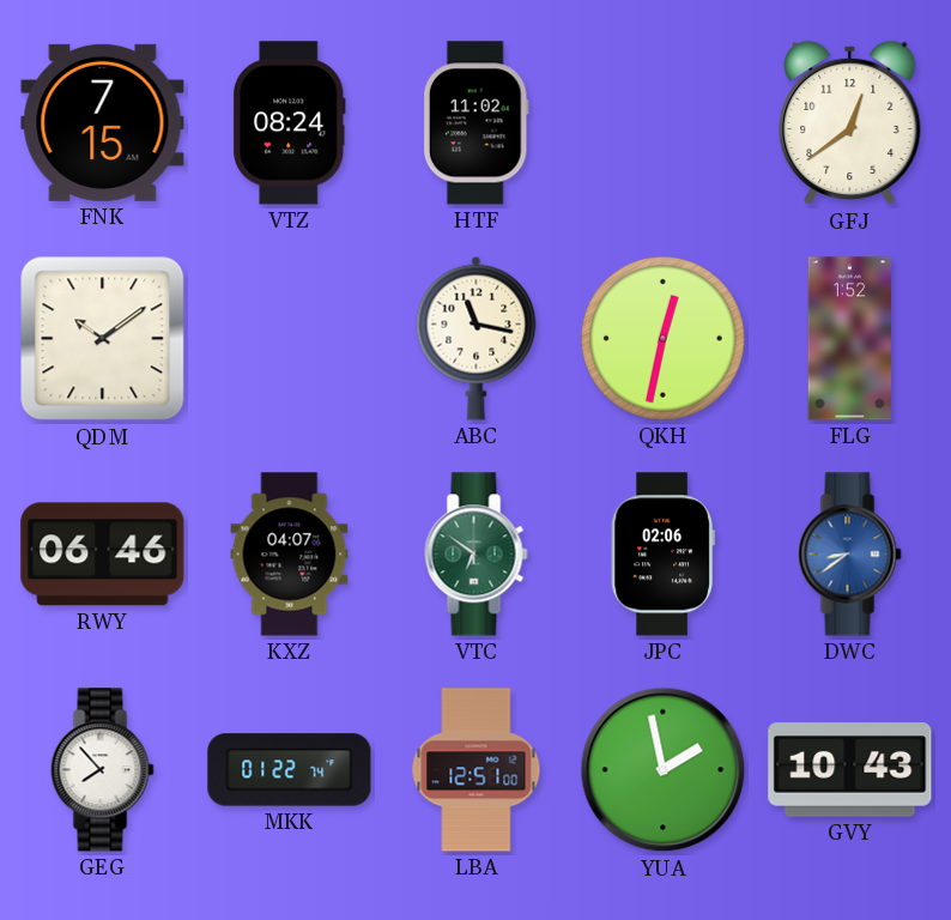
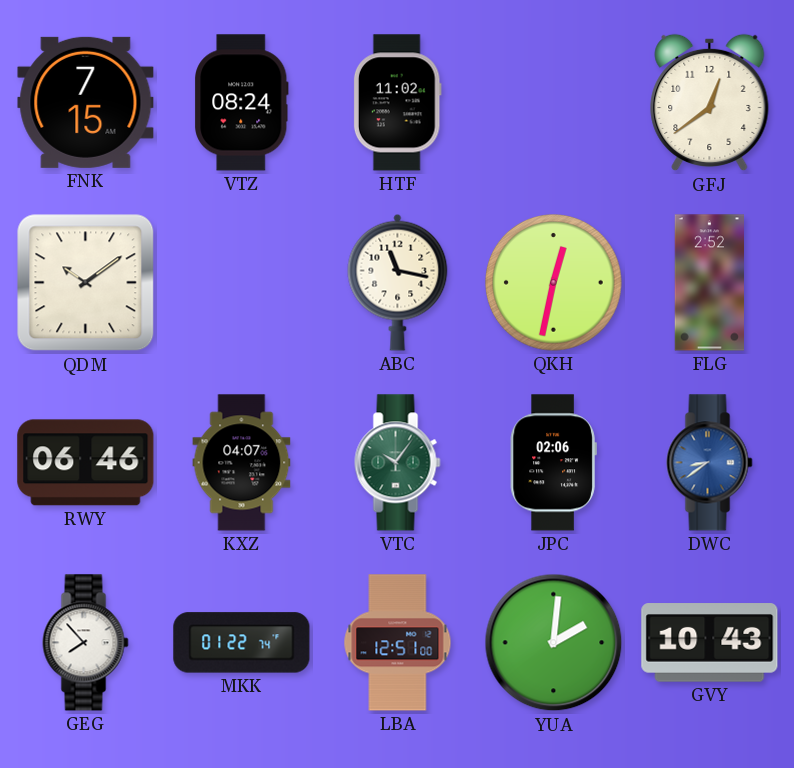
FLG: 1:52 -> 2:52
VTC: 6:51 -> 10:06
YUA: 1:58 -> 2:01
